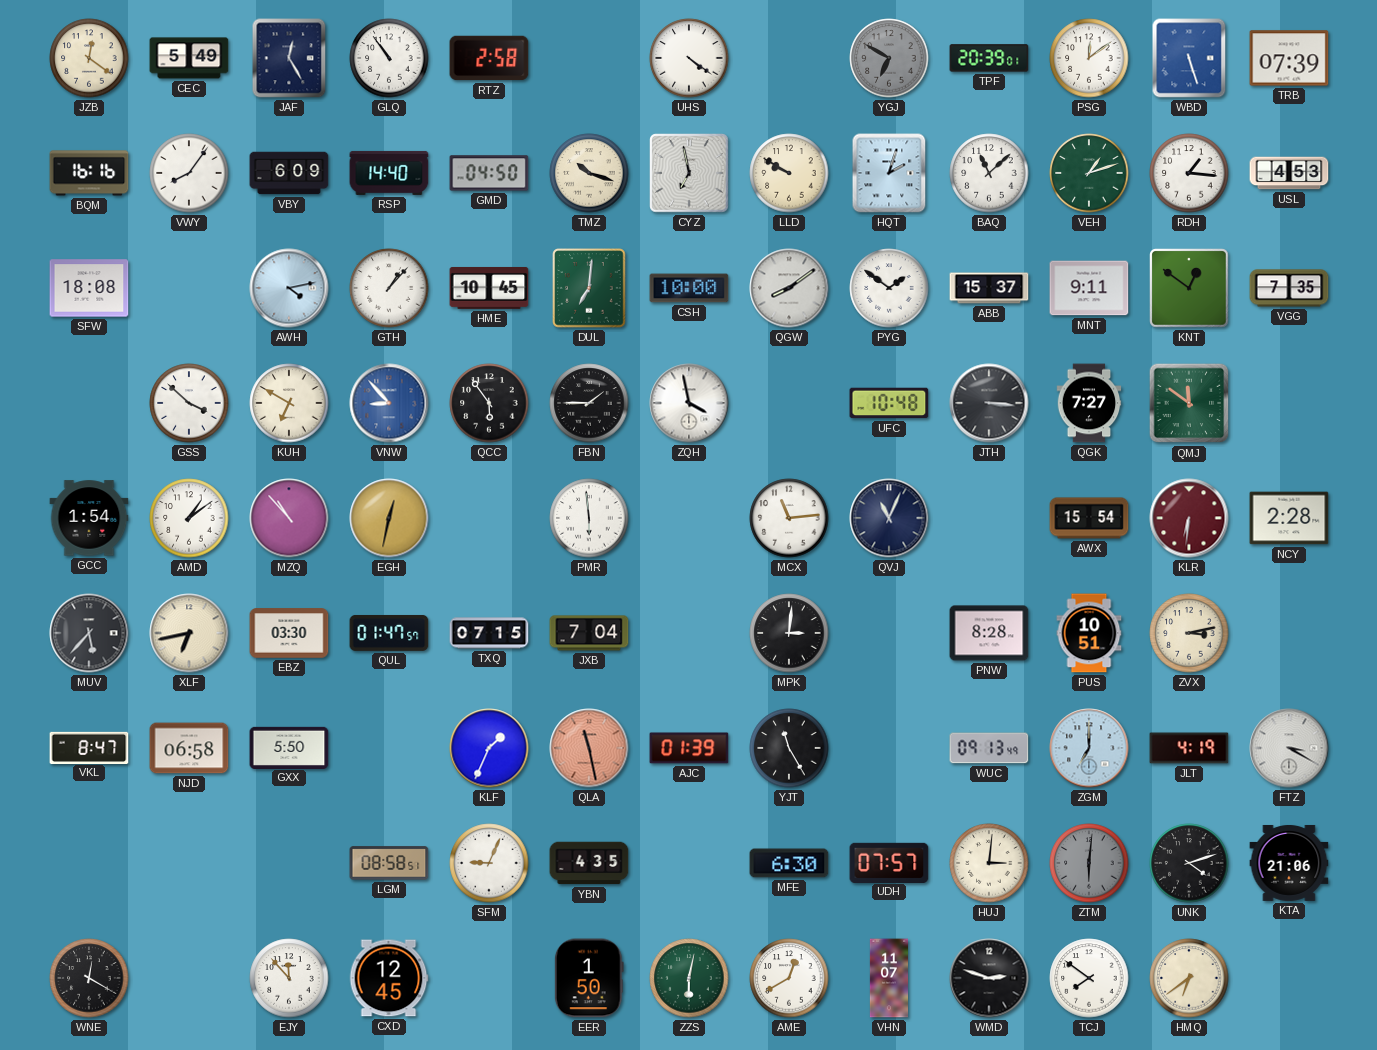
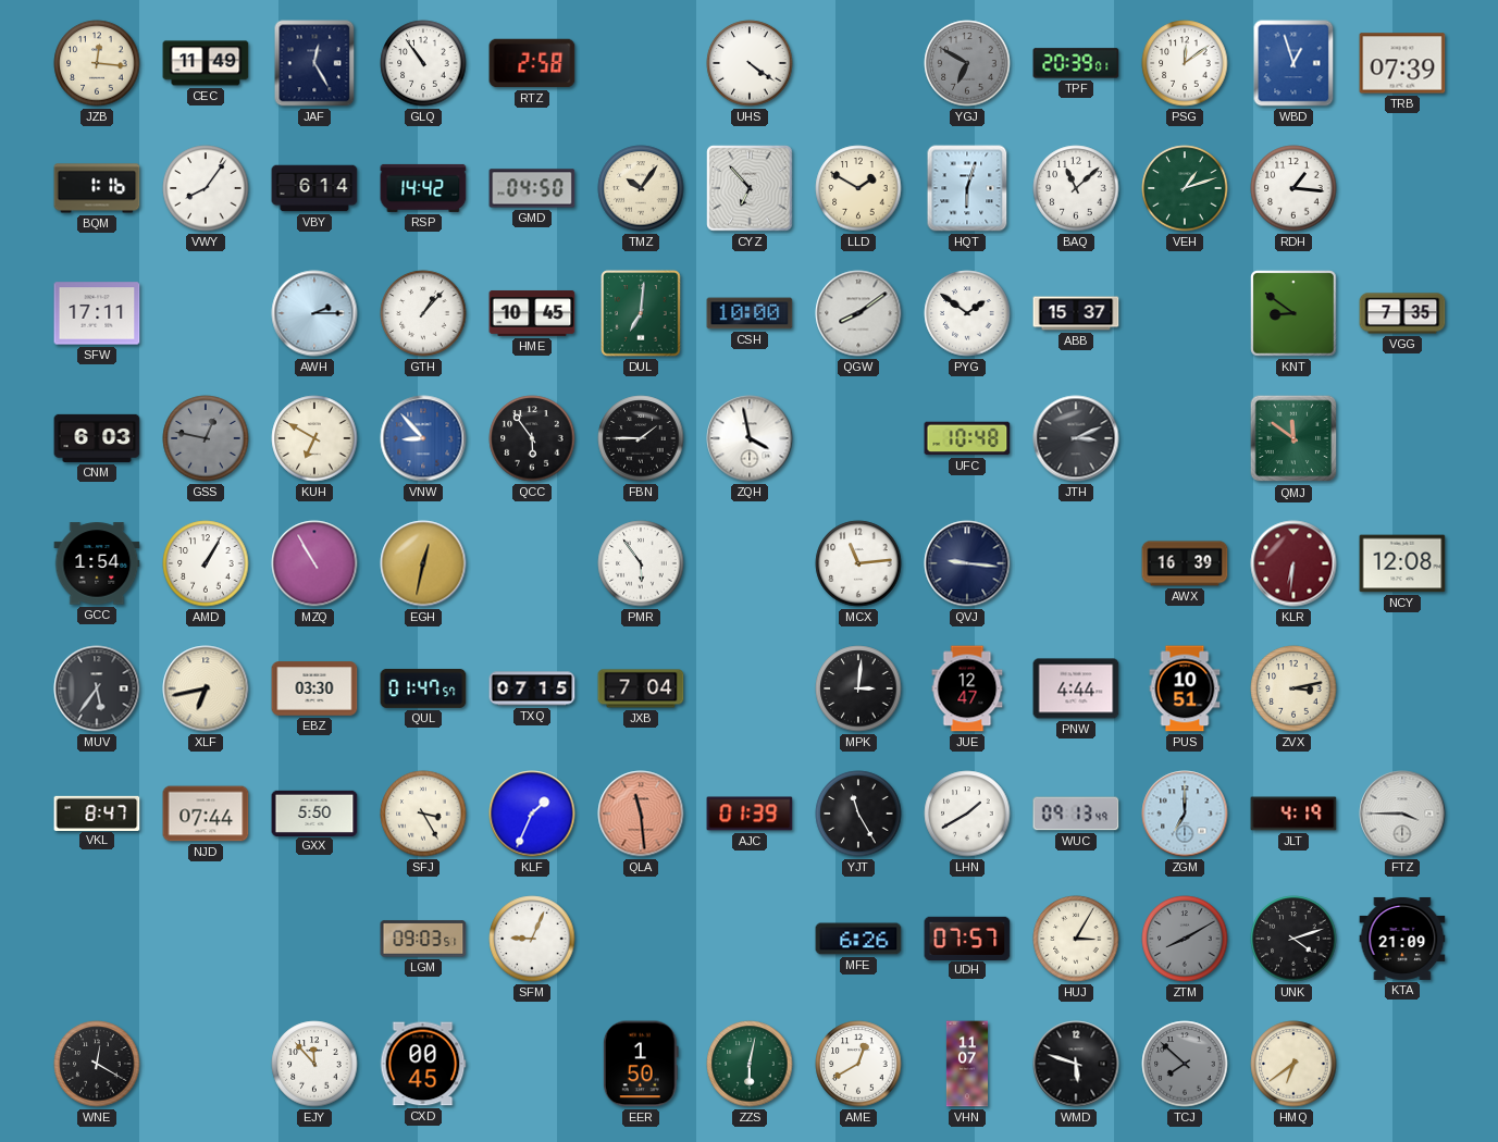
JZB: 12:21 -> 12:16
CEC: 5:49 -> 11:49
WBD: 5:27 -> 12:57
BQM: 16:16 -> 1:16
VBY: 6:09 -> 6:14
RSP: 14:40 -> 14:42
TMZ: 10:18 -> 10:06
CYZ: 6:58 -> 6:53
LLD: 9:50 -> 1:50
HQT: 2:03 -> 6:03
USL: 4:53 -> none
SFW: 18:08 -> 17:11
AWH: 4:13 -> 2:15
MNT: 9:11 -> none
KNT: 12:51 -> 8:51
CNM: none -> 6:03
GSS: 3:52 -> 12:47
GSS dial: white -> grey
JTH: 3:16 -> 3:11
QGK: 7:27 -> none
AMD: 1:09 -> 1:05
MZQ: 10:53 -> 10:55
PMR: 5:59 -> 5:54
QVJ: 11:04 -> 9:16
AWX: 15:54 -> 16:39
NCY: 2:28 -> 12:08
MUV: 5:37 -> 5:36
JUE: none -> 12:47
PNW: 8:28 -> 4:44
NJD: 06:58 -> 07:44
SFJ: none -> 3:25
QLA: 11:28 -> 11:29
LHN: none -> 1:40
FTZ: 3:20 -> 3:45
LGM: 08:58 -> 09:03
YBN: 4:35 -> none
MFE: 6:30 -> 6:26
HUJ: 3:01 -> 3:05
ZTM: 6:01 -> 8:10
KTA: 21:06 -> 21:09
CXD: 12:45 -> 00:45
WMD: 2:48 -> 5:48
TCJ: 7:51 -> 7:52
TCJ dial: white -> grey
